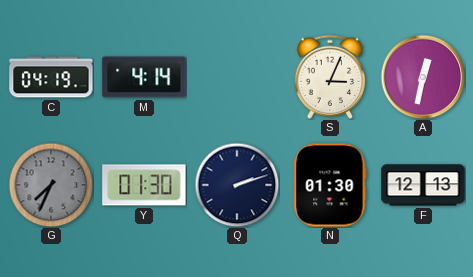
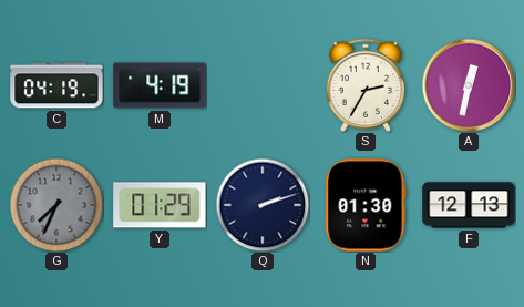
M: 4:14 -> 4:19
S: 3:04 -> 2:35
Y: 01:30 -> 01:29
